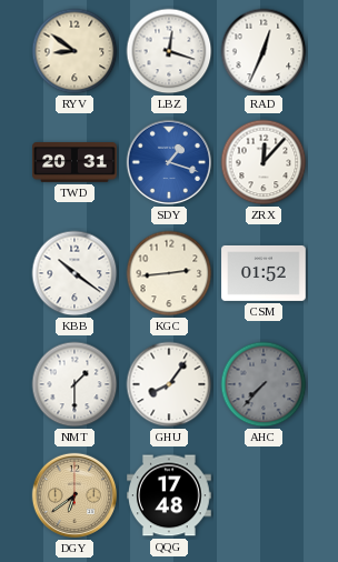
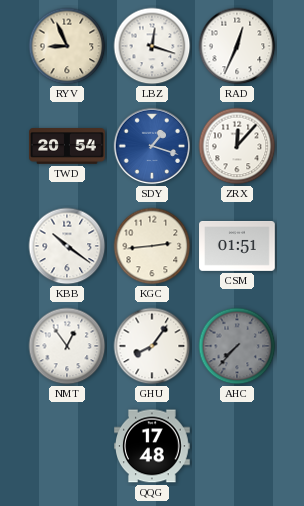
RYV: 8:51 -> 8:56
TWD: 20:31 -> 20:54
CSM: 01:52 -> 01:51
NMT: 1:30 -> 12:54
DGY: 6:39 -> none
